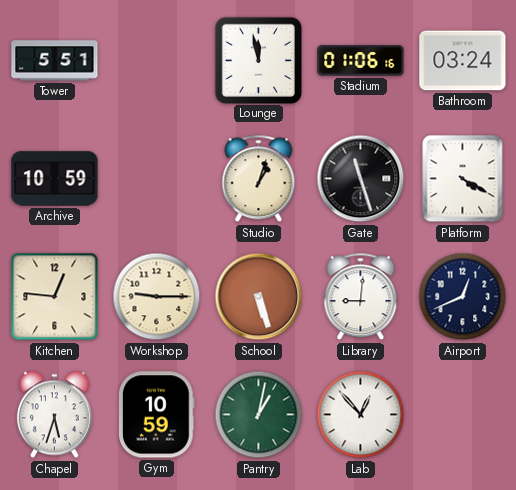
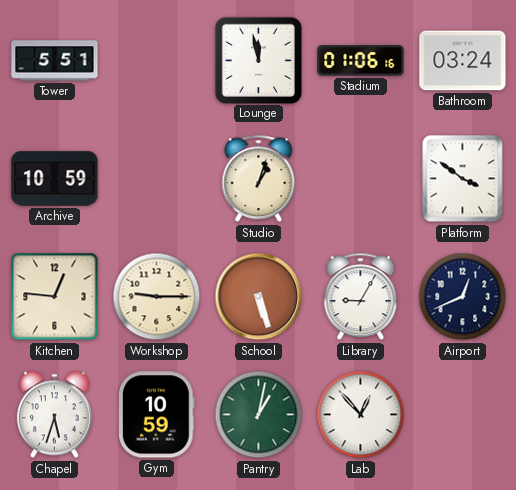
Gate: 11:27 -> none
Platform: 4:20 -> 3:51
Library: 9:01 -> 9:05
